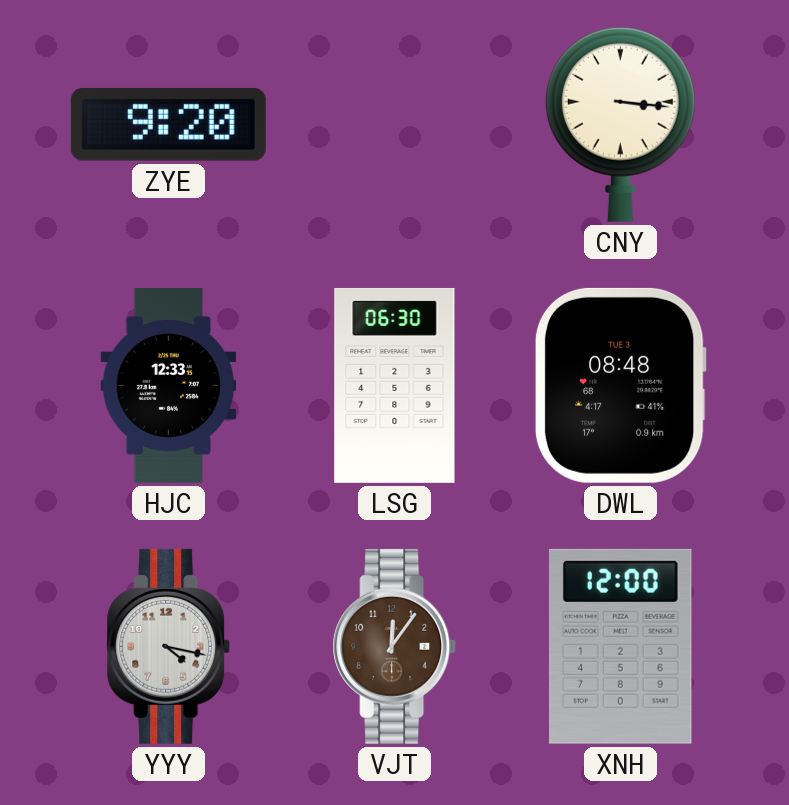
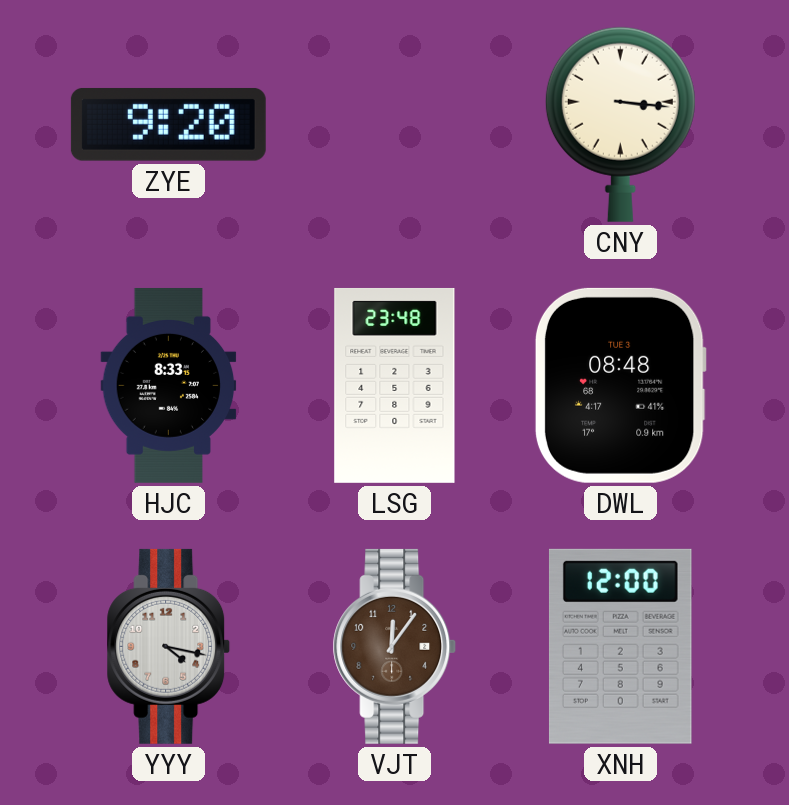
HJC: 12:33 -> 8:33
LSG: 06:30 -> 23:48
